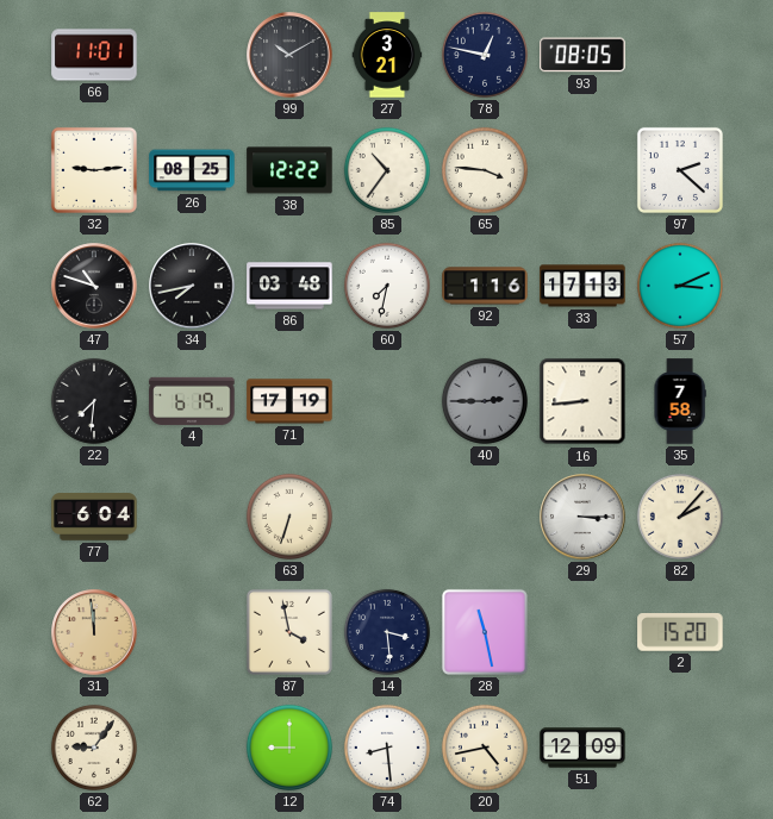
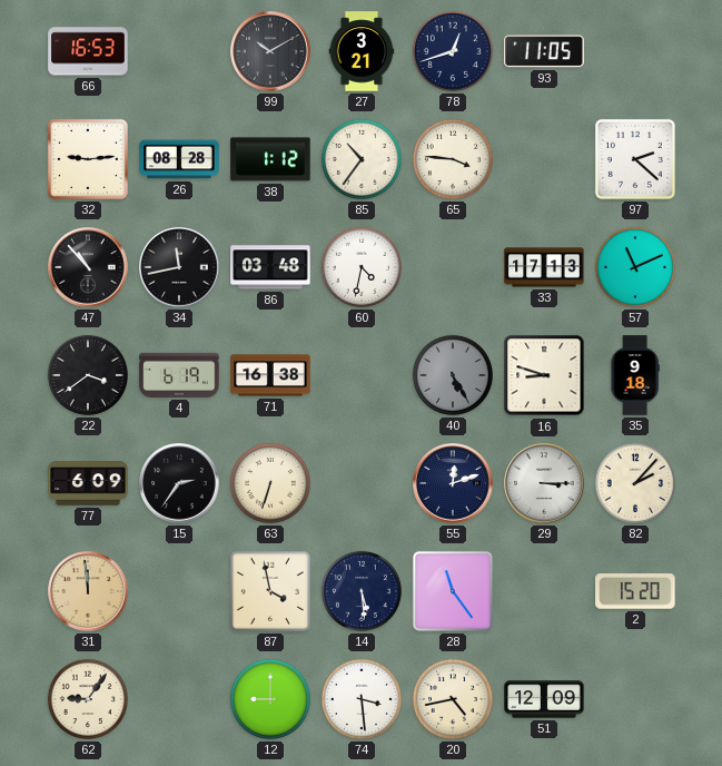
66: 11:01 -> 16:53
78: 12:47 -> 12:42
93: 08:05 -> 11:05
26: 08:25 -> 08:28
38: 12:22 -> 1:12
47: 10:48 -> 10:53
34: 7:43 -> 11:43
60: 7:32 -> 4:32
92: 1:16 -> none
57: 3:11 -> 11:11
22: 7:31 -> 3:39
71: 17:19 -> 16:38
40: 2:45 -> 5:25
16: 8:44 -> 8:48
35: 7:58 -> 9:18
77: 6:04 -> 6:09
15: none -> 2:36
55: none -> 12:12
14: 3:29 -> 5:29
28: 11:28 -> 11:24
74: 8:29 -> 3:29
